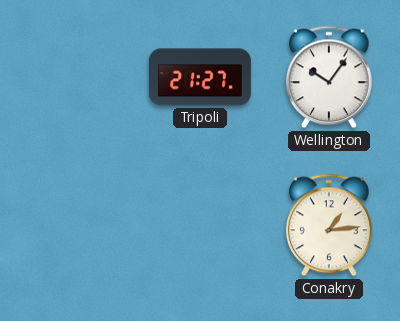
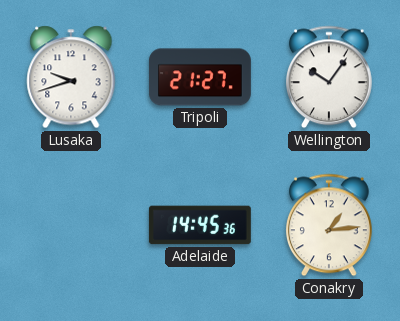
Lusaka: none -> 9:42
Adelaide: none -> 14:45
